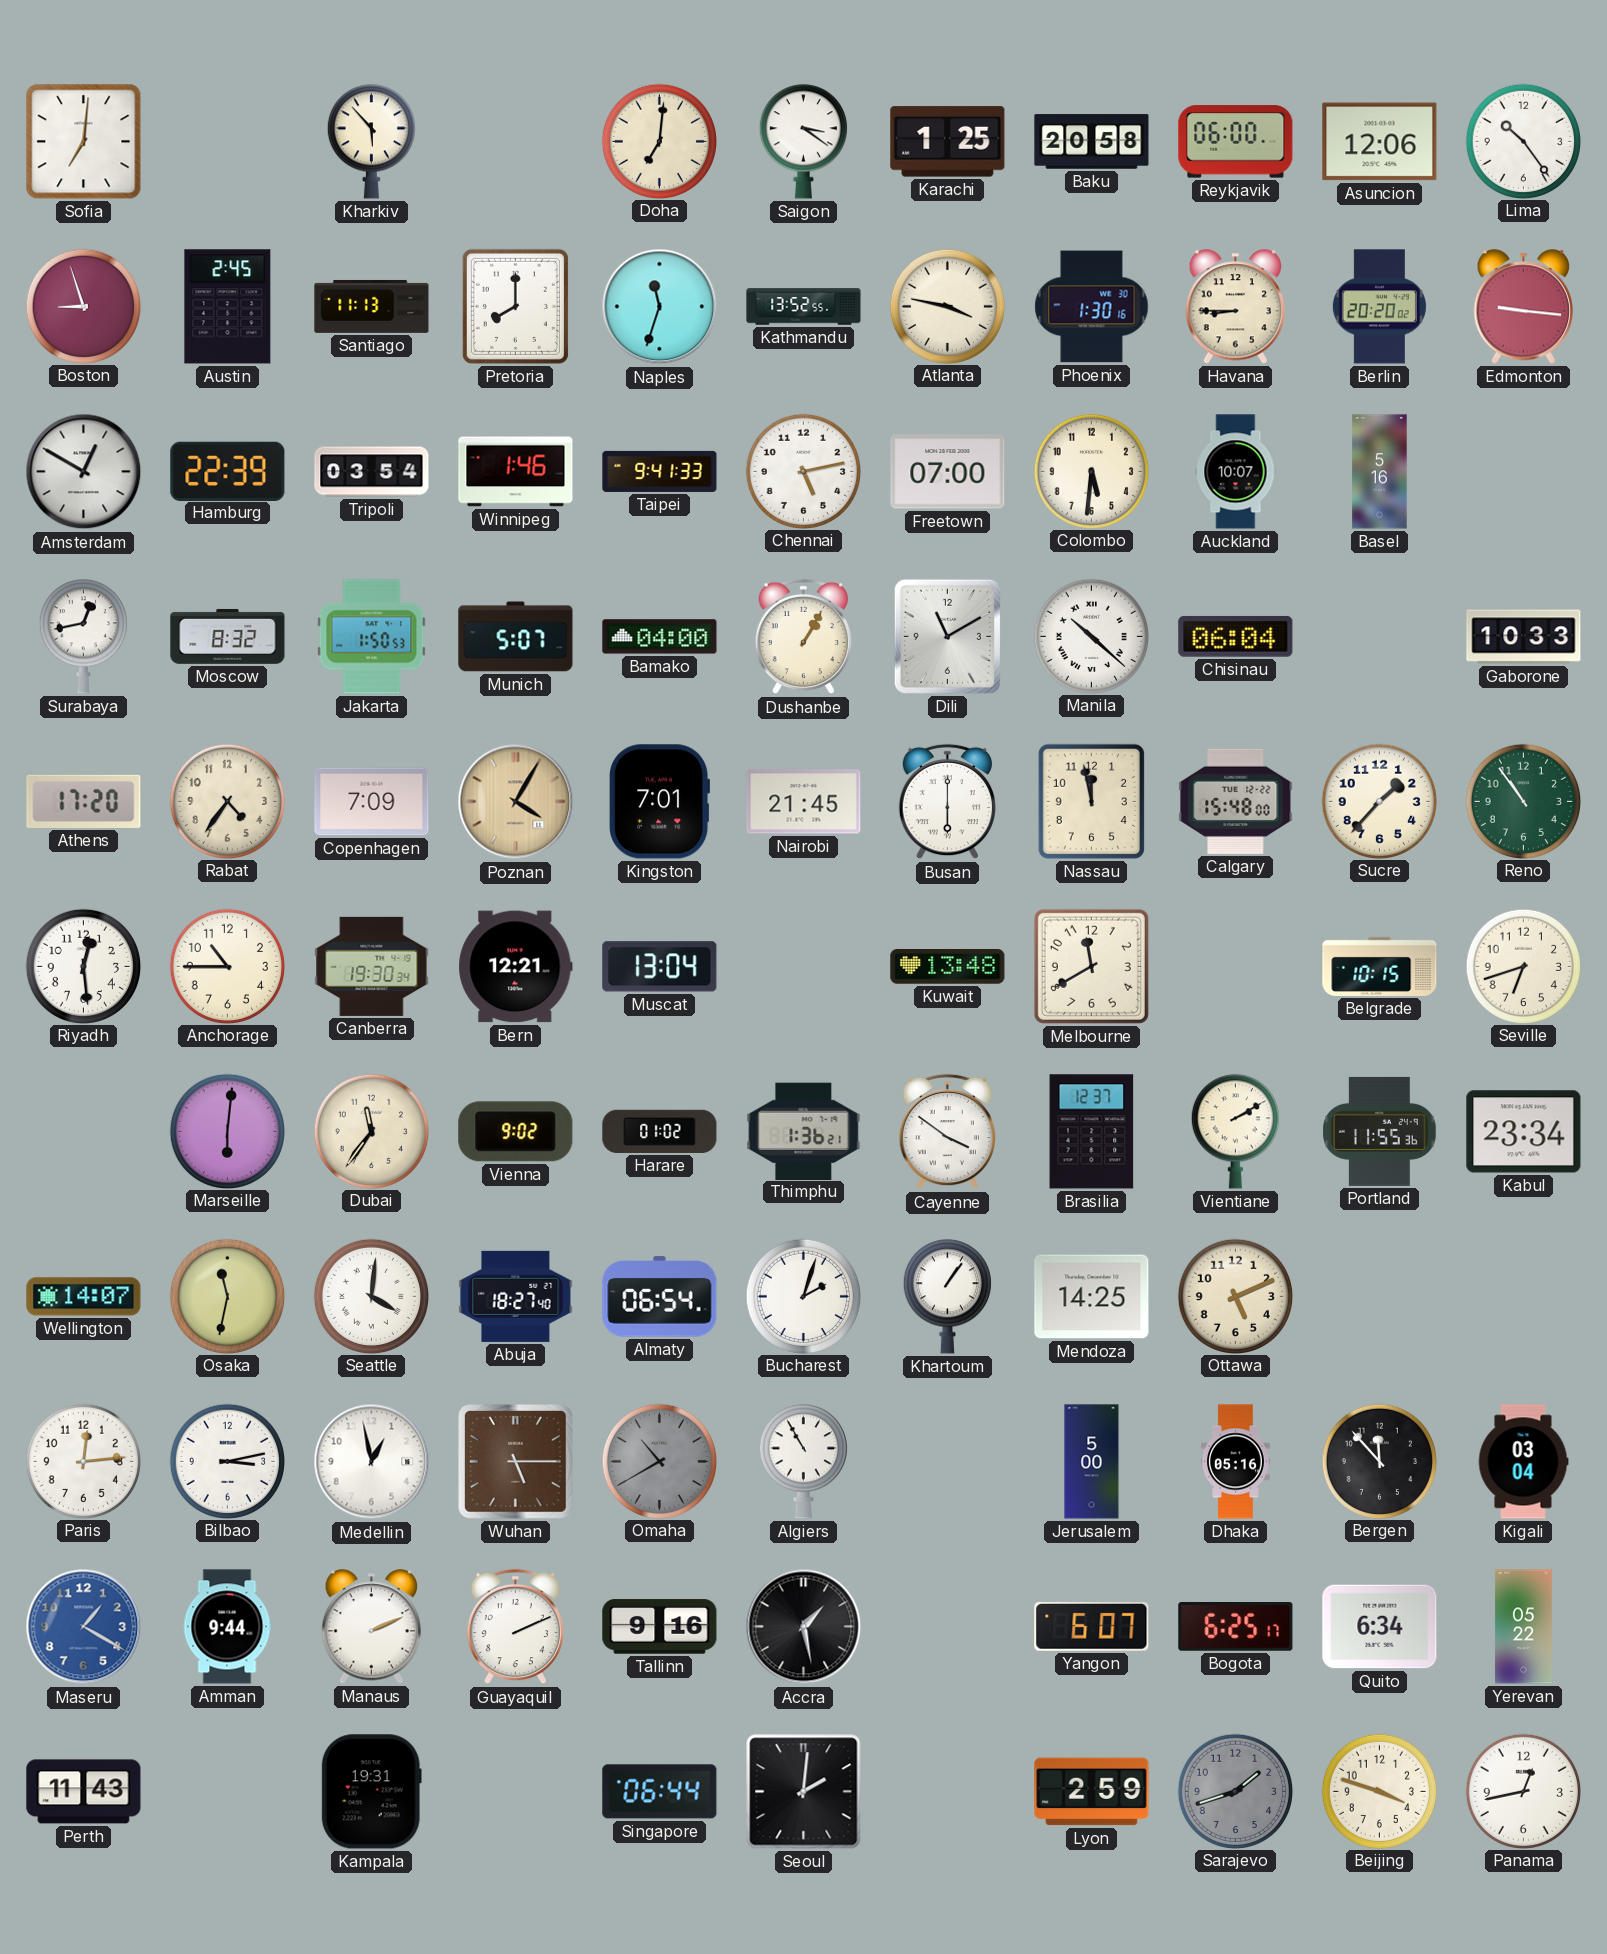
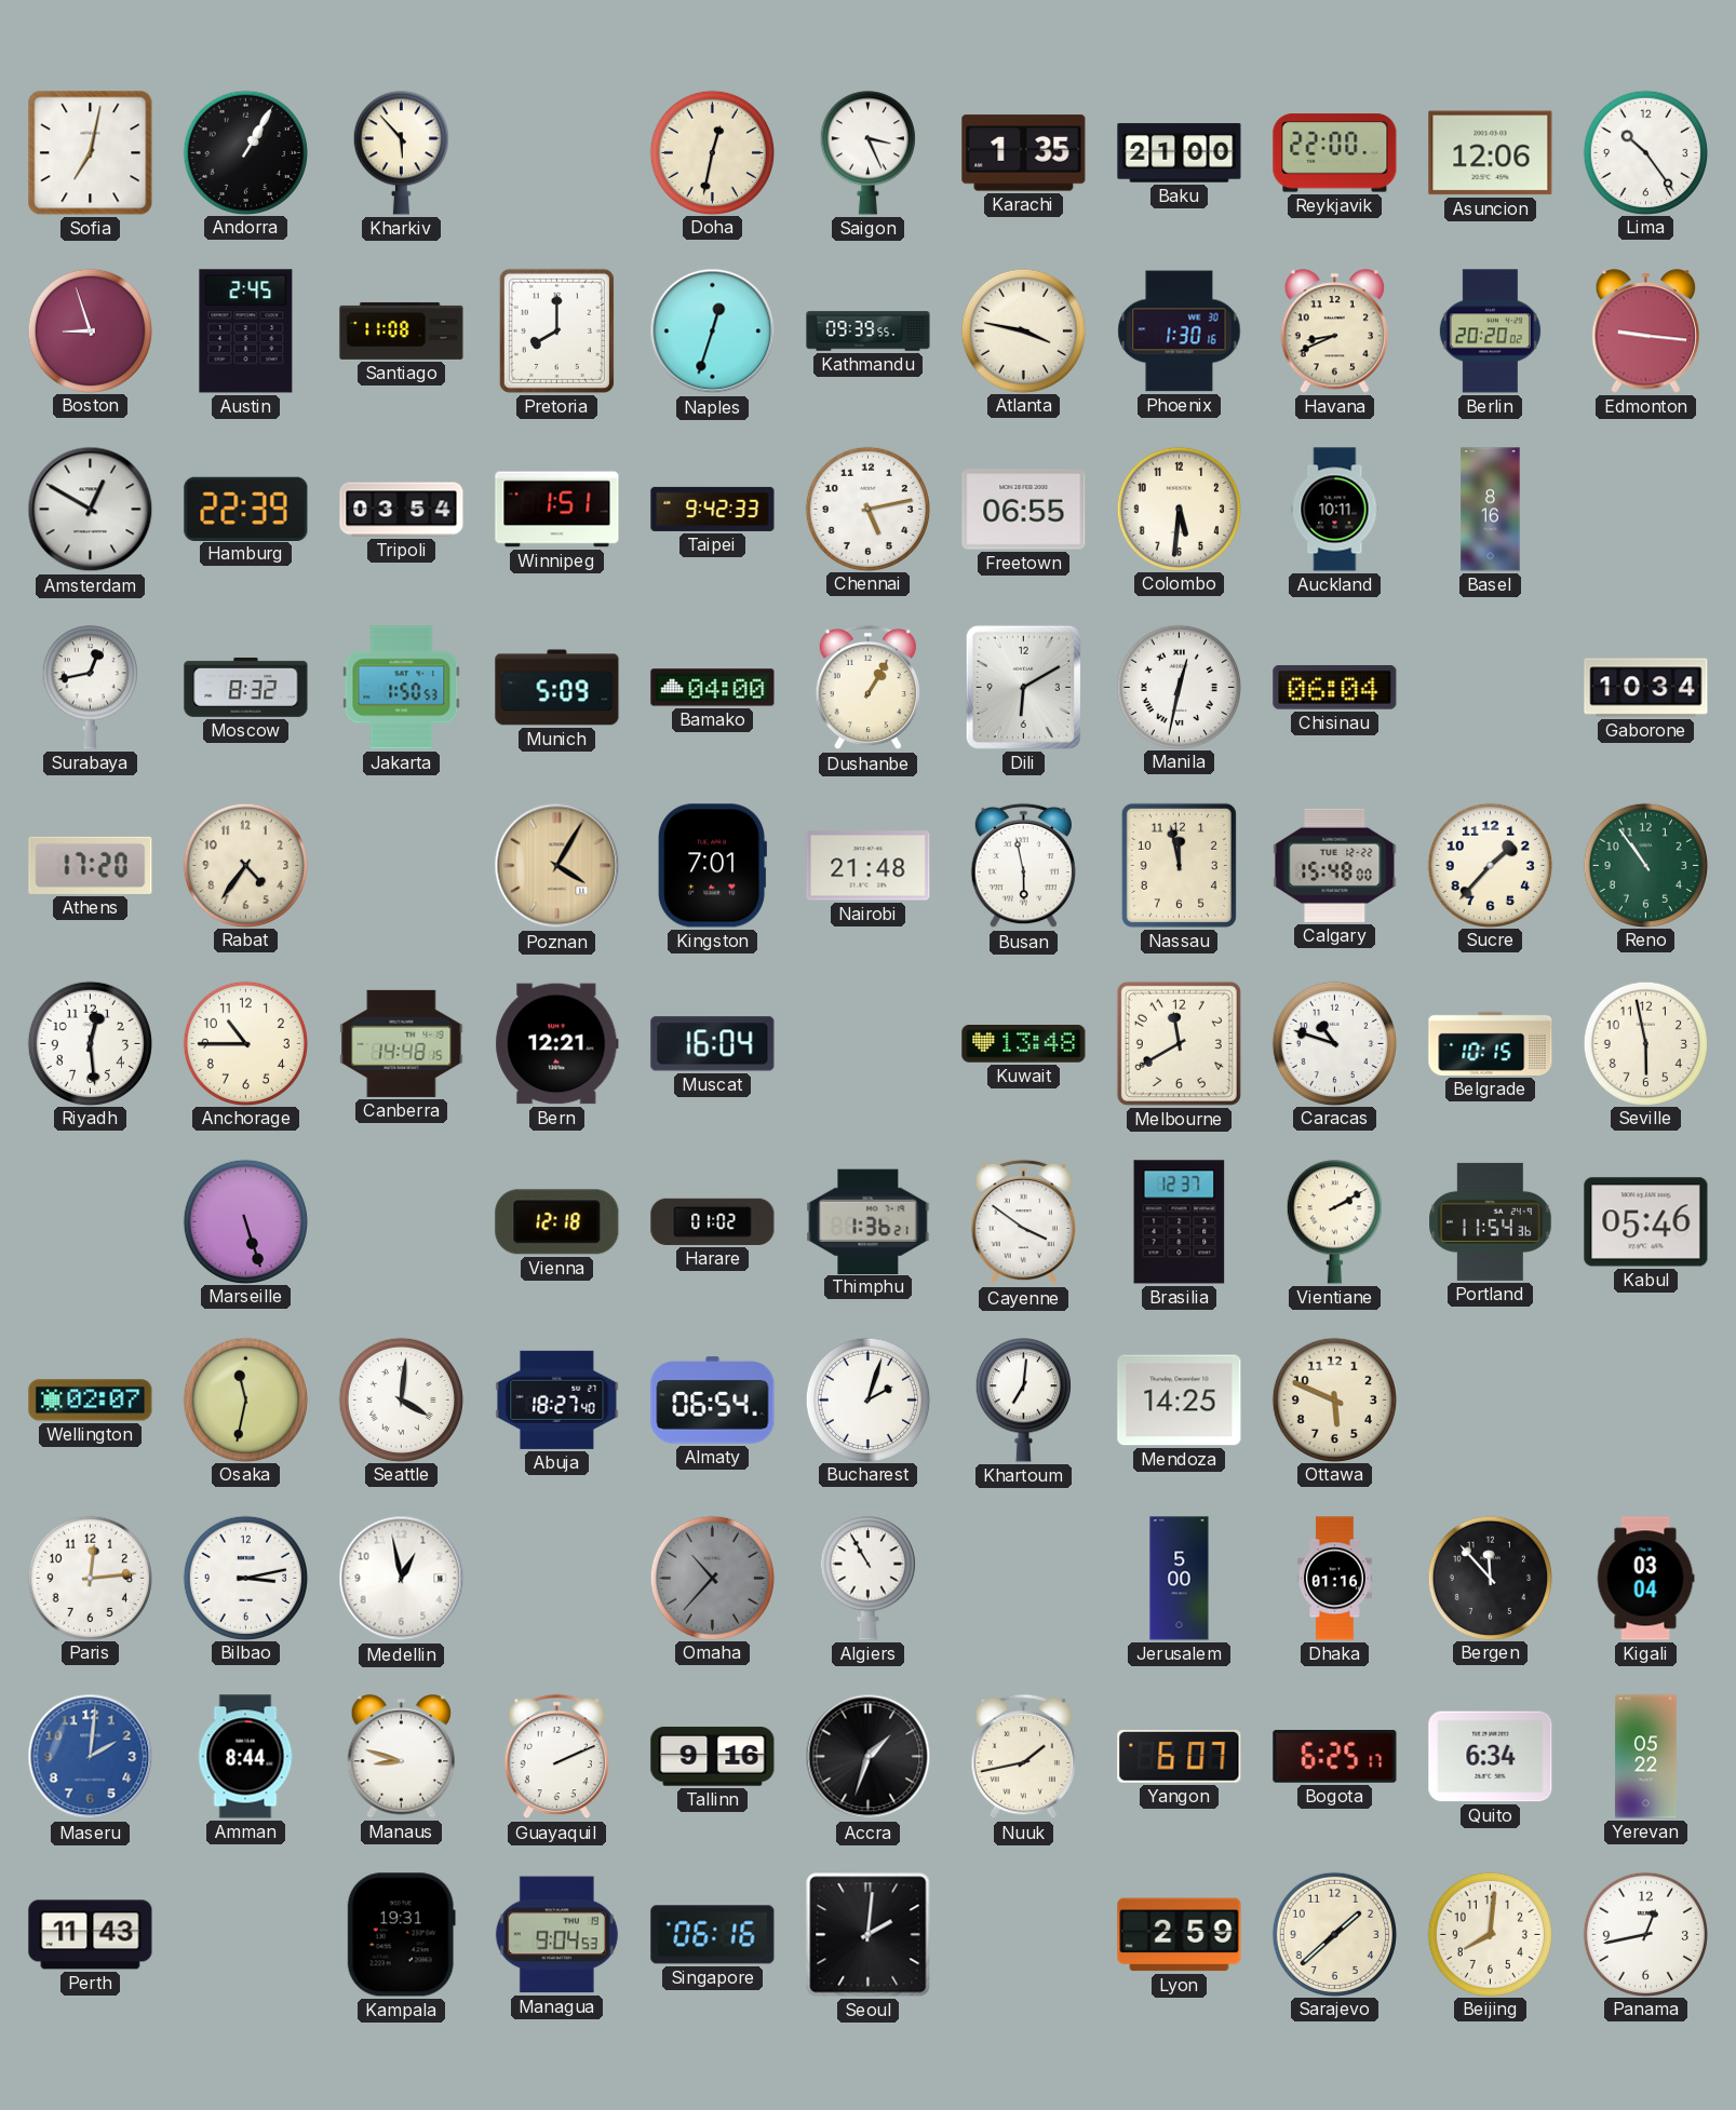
Sofia: 7:01 -> 7:02
Andorra: none -> 1:05
Doha: 7:01 -> 12:32
Saigon: 3:21 -> 3:26
Karachi: 1:25 -> 1:35
Baku: 20:58 -> 21:00
Reykjavik: 06:00 -> 22:00
Santiago: 11:13 -> 11:08
Naples: 11:33 -> 12:33
Kathmandu: 13:52 -> 09:39
Havana: 8:45 -> 8:41
Winnipeg: 1:46 -> 1:51
Taipei: 9:41 -> 9:42
Freetown: 07:00 -> 06:55
Auckland: 10:07 -> 10:11
Basel: 5:16 -> 8:16
Munich: 5:07 -> 5:09
Dili: 11:10 -> 6:10
Manila: 10:22 -> 12:32
Gaborone: 10:33 -> 10:34
Copenhagen: 7:09 -> none
Nairobi: 21:45 -> 21:48
Busan: 6:00 -> 5:58
Canberra: 19:30 -> 14:48
Muscat: 13:04 -> 16:04
Caracas: none -> 10:48
Seville: 6:42 -> 5:58
Marseille: 6:01 -> 5:27
Dubai: 11:36 -> none
Vienna: 9:02 -> 12:18
Portland: 11:55 -> 11:54
Kabul: 23:34 -> 05:46
Wellington: 14:07 -> 02:07
Khartoum: 1:06 -> 7:01
Ottawa: 5:11 -> 5:49
Wuhan: 5:15 -> none
Omaha: 10:40 -> 10:37
Dhaka: 05:16 -> 01:16
Maseru: 1:20 -> 2:01
Amman: 9:44 -> 8:44
Manaus: 2:11 -> 8:48
Accra: 1:28 -> 1:33
Nuuk: none -> 1:43
Managua: none -> 9:04
Singapore: 06:44 -> 06:16
Sarajevo: 1:42 -> 1:38
Sarajevo dial: grey -> cream
Beijing: 3:48 -> 8:01
